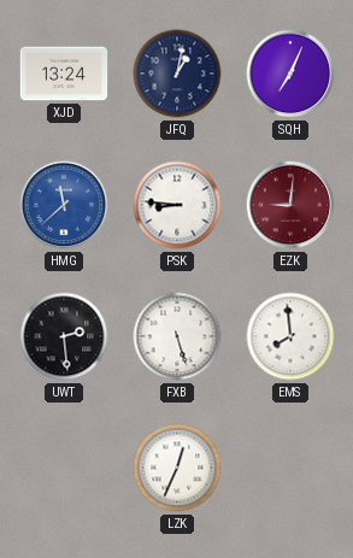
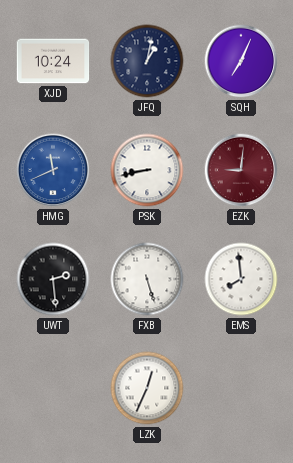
XJD: 13:24 -> 10:24
HMG: 11:38 -> 11:41
PSK: 8:46 -> 8:43
